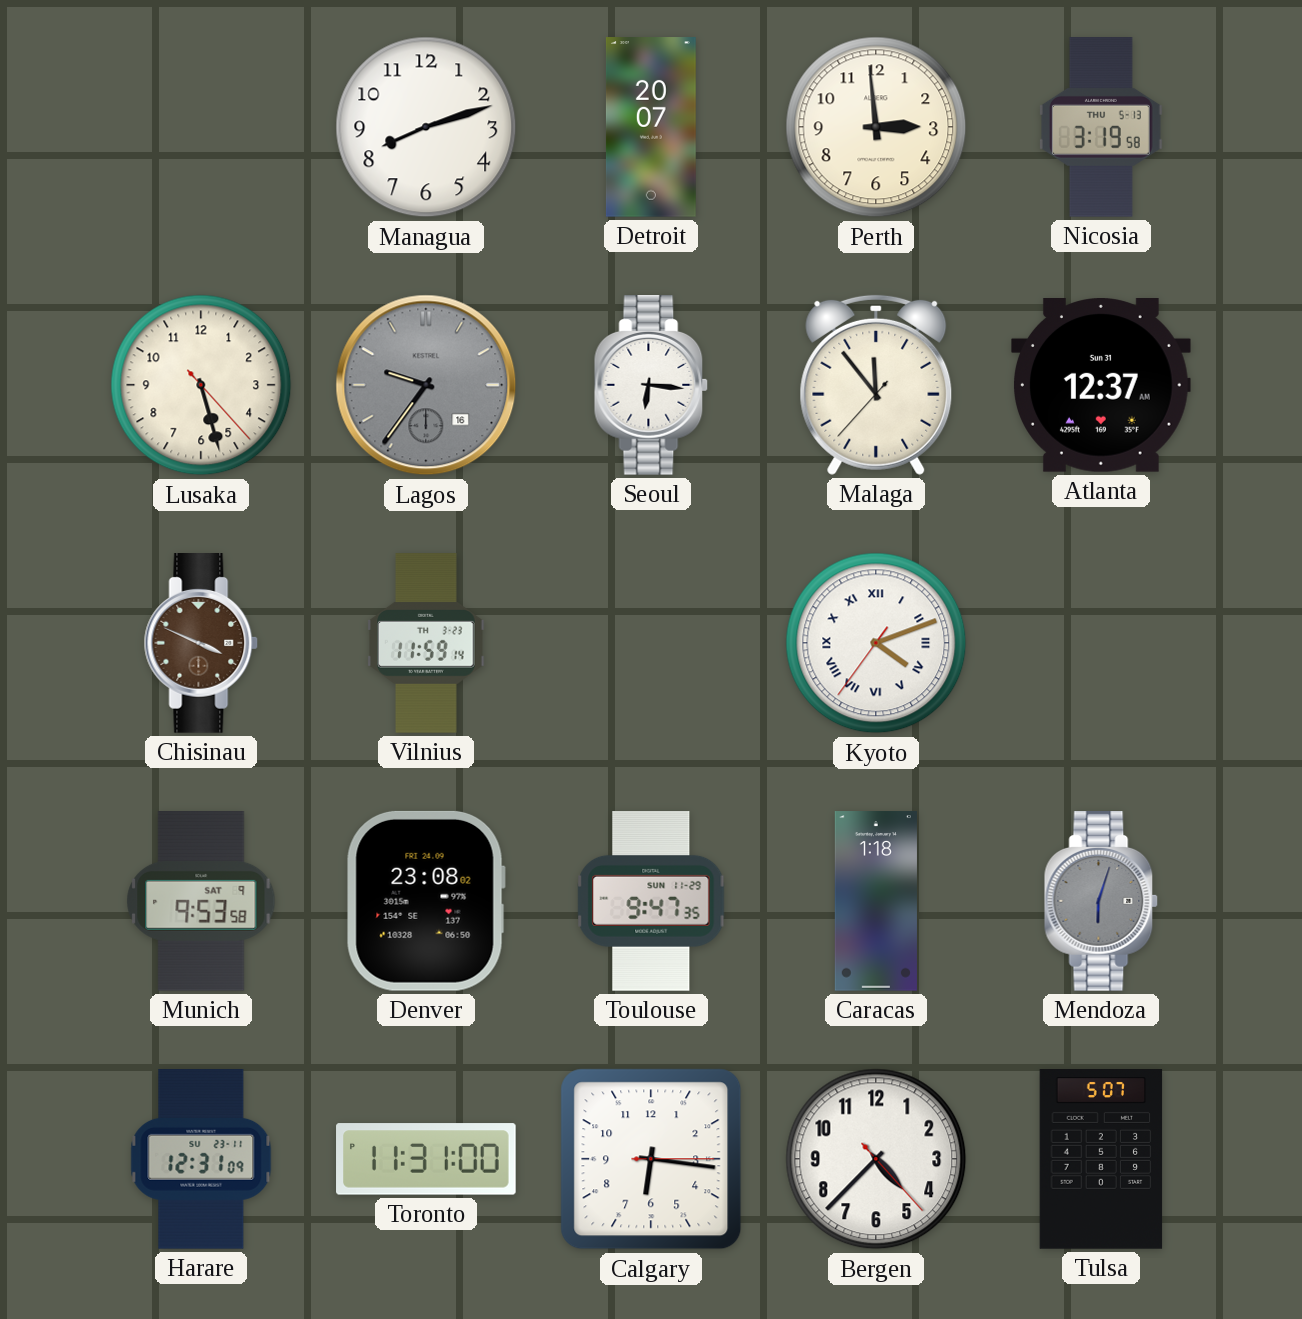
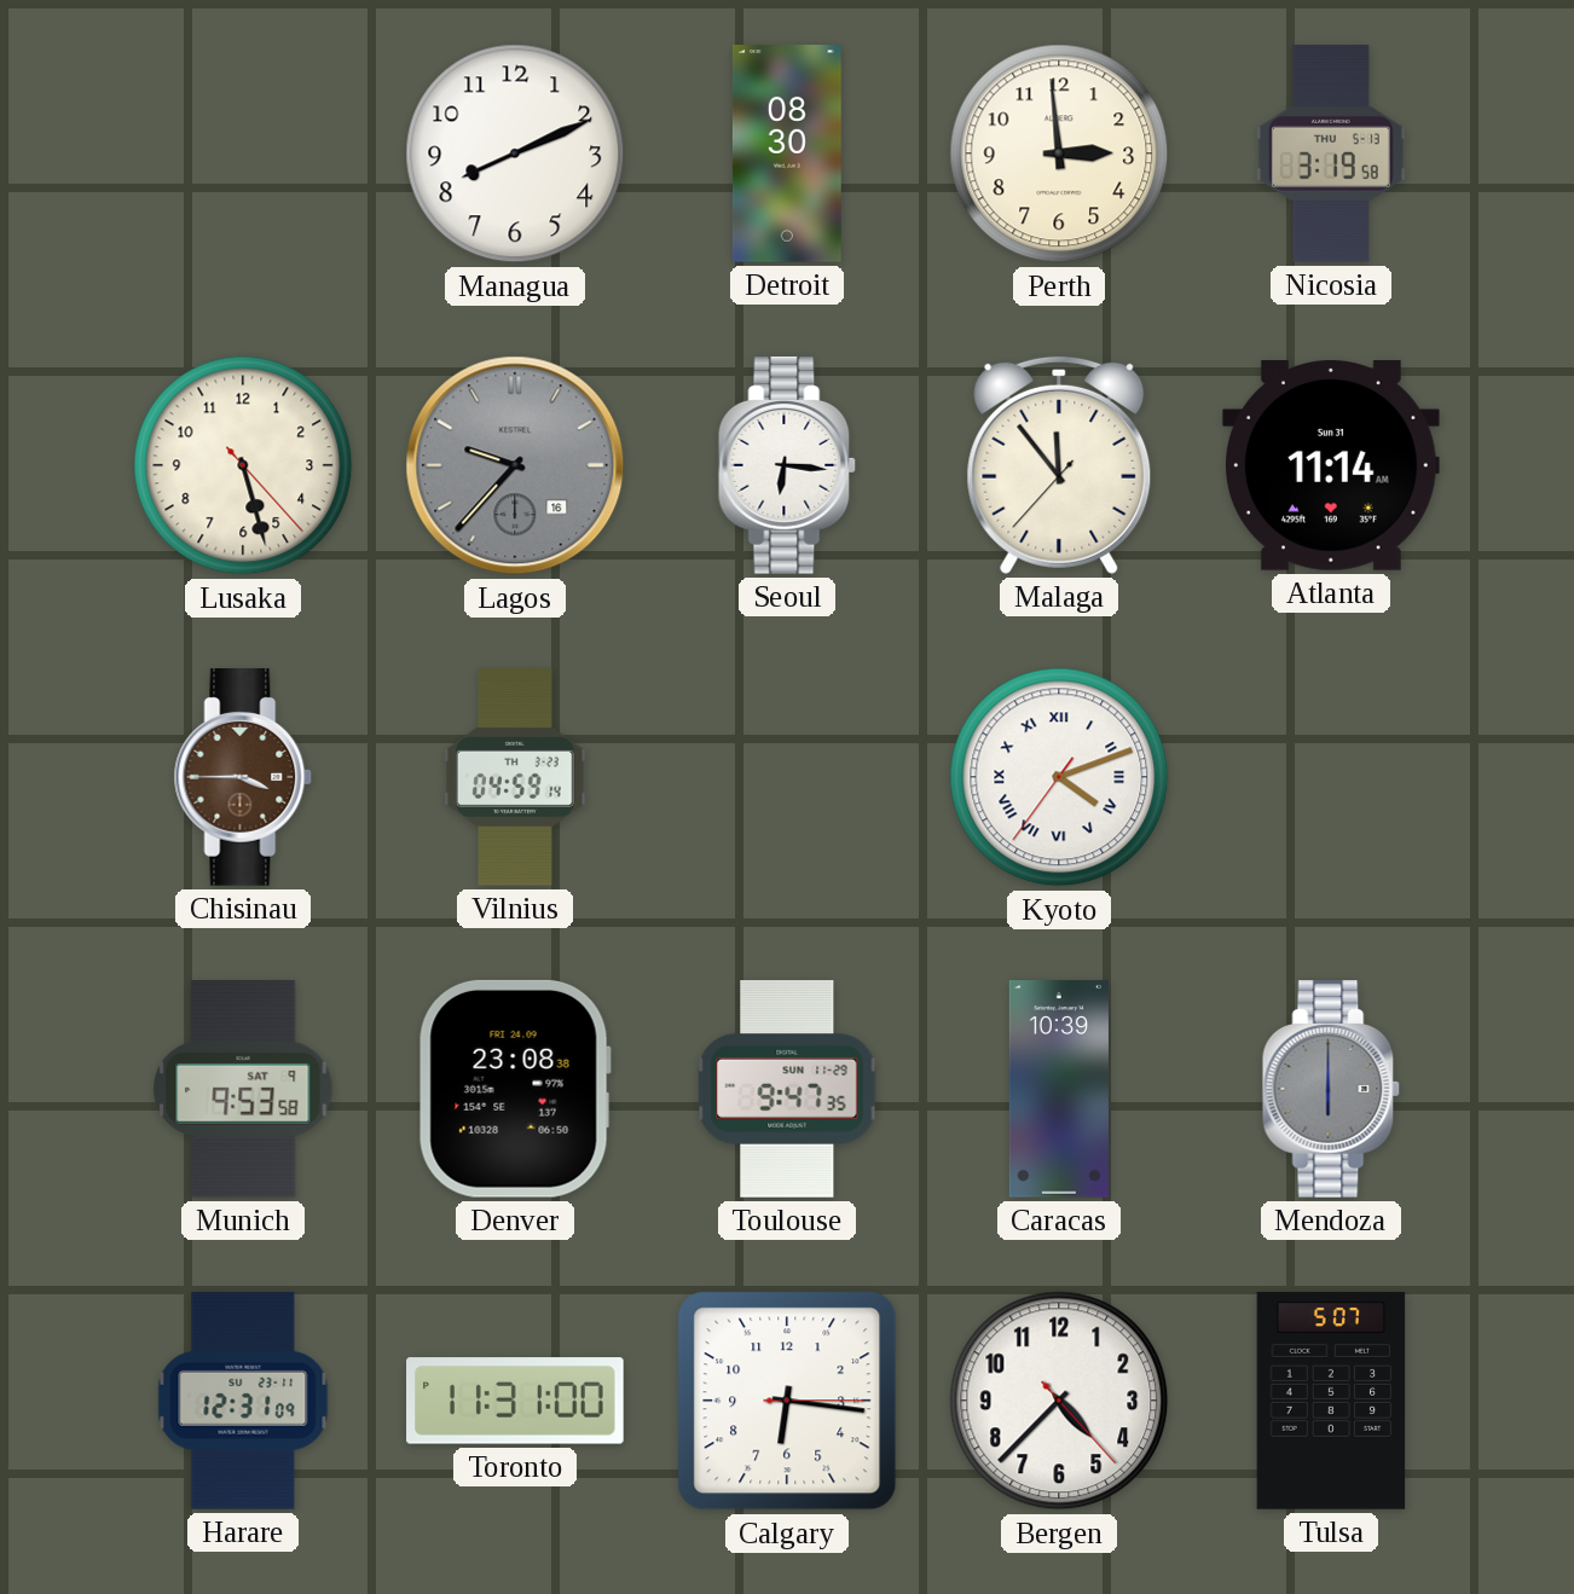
Managua: 8:12 -> 8:11
Detroit: 20:07 -> 08:30
Lagos: 9:36 -> 9:37
Atlanta: 12:37 -> 11:14
Chisinau: 3:49 -> 3:45
Vilnius: 11:59 -> 04:59
Denver: 23:08:02 -> 23:08:38
Caracas: 1:18 -> 10:39
Mendoza: 6:03 -> 6:00
